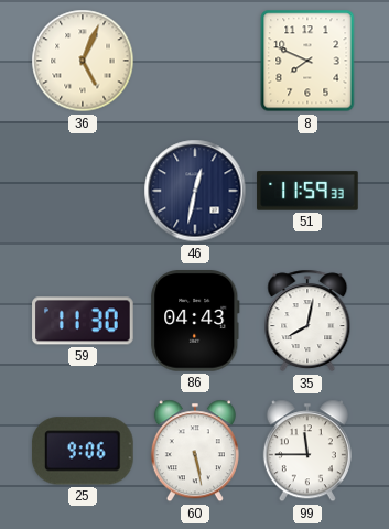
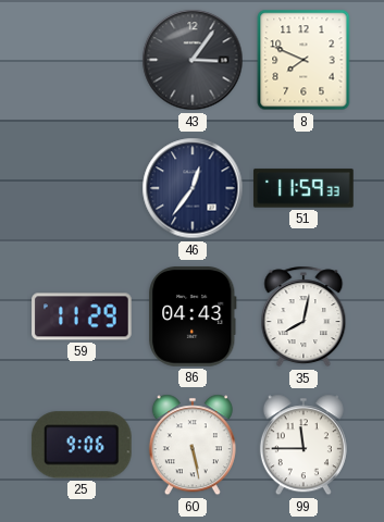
36: 5:04 -> none
43: none -> 3:06
46: 12:32 -> 12:36
59: 11:30 -> 11:29
